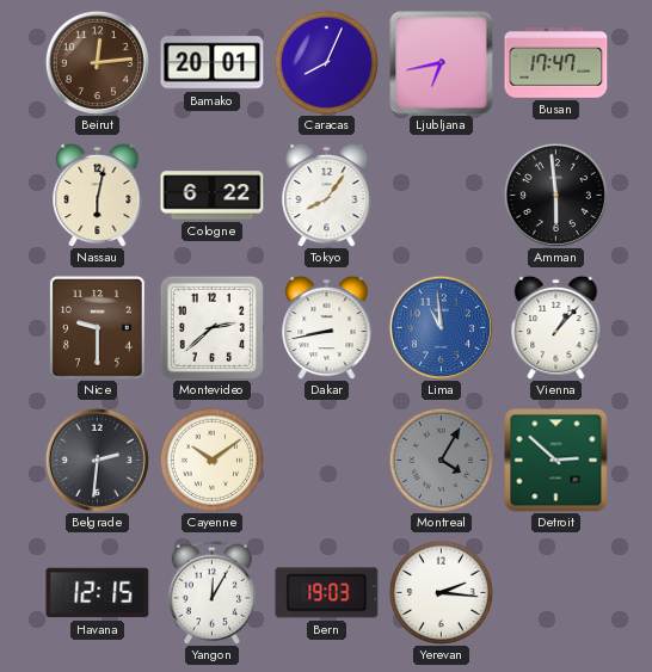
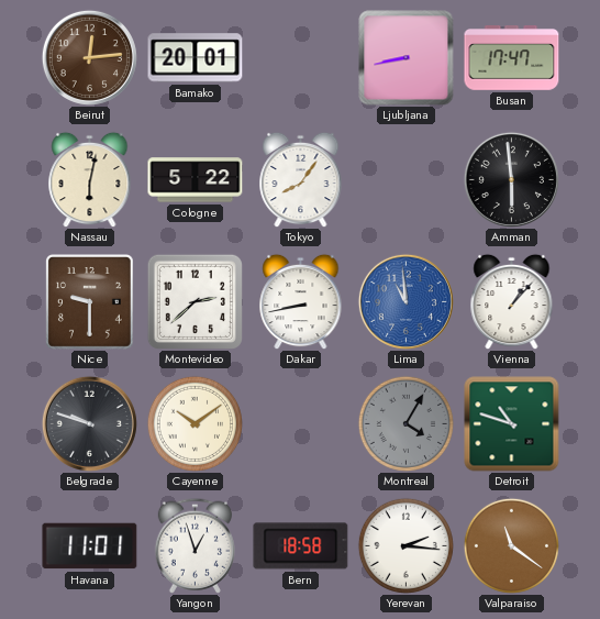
Caracas: 8:04 -> none
Ljubljana: 6:43 -> 8:43
Cologne: 6:22 -> 5:22
Belgrade: 2:31 -> 9:48
Detroit: 2:52 -> 10:48
Havana: 12:15 -> 11:01
Yangon: 12:05 -> 12:57
Bern: 19:03 -> 18:58
Valparaiso: none -> 11:21
